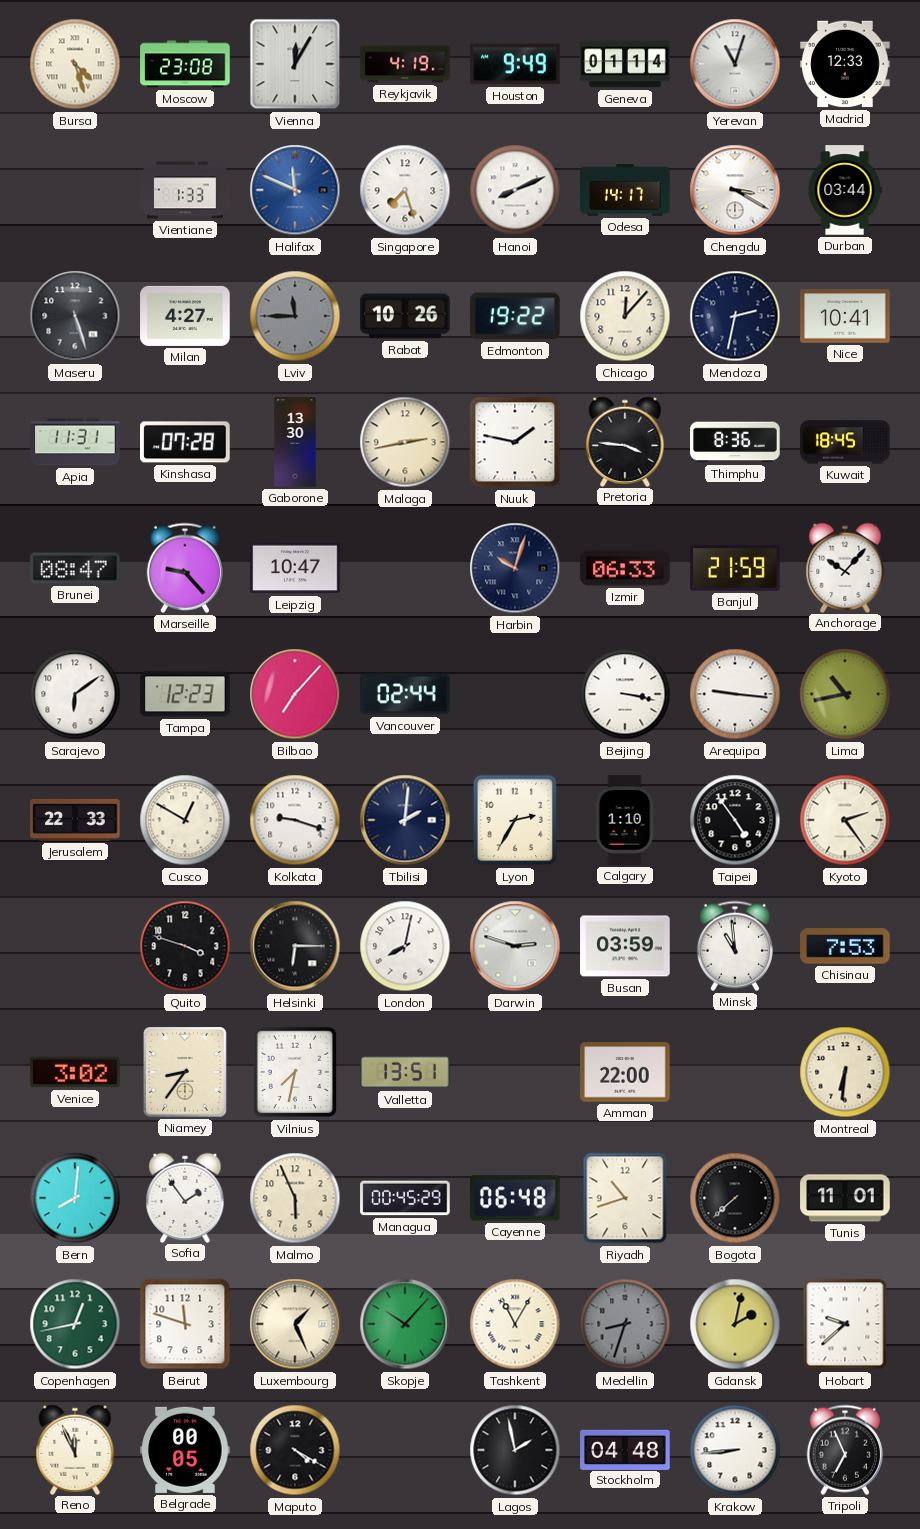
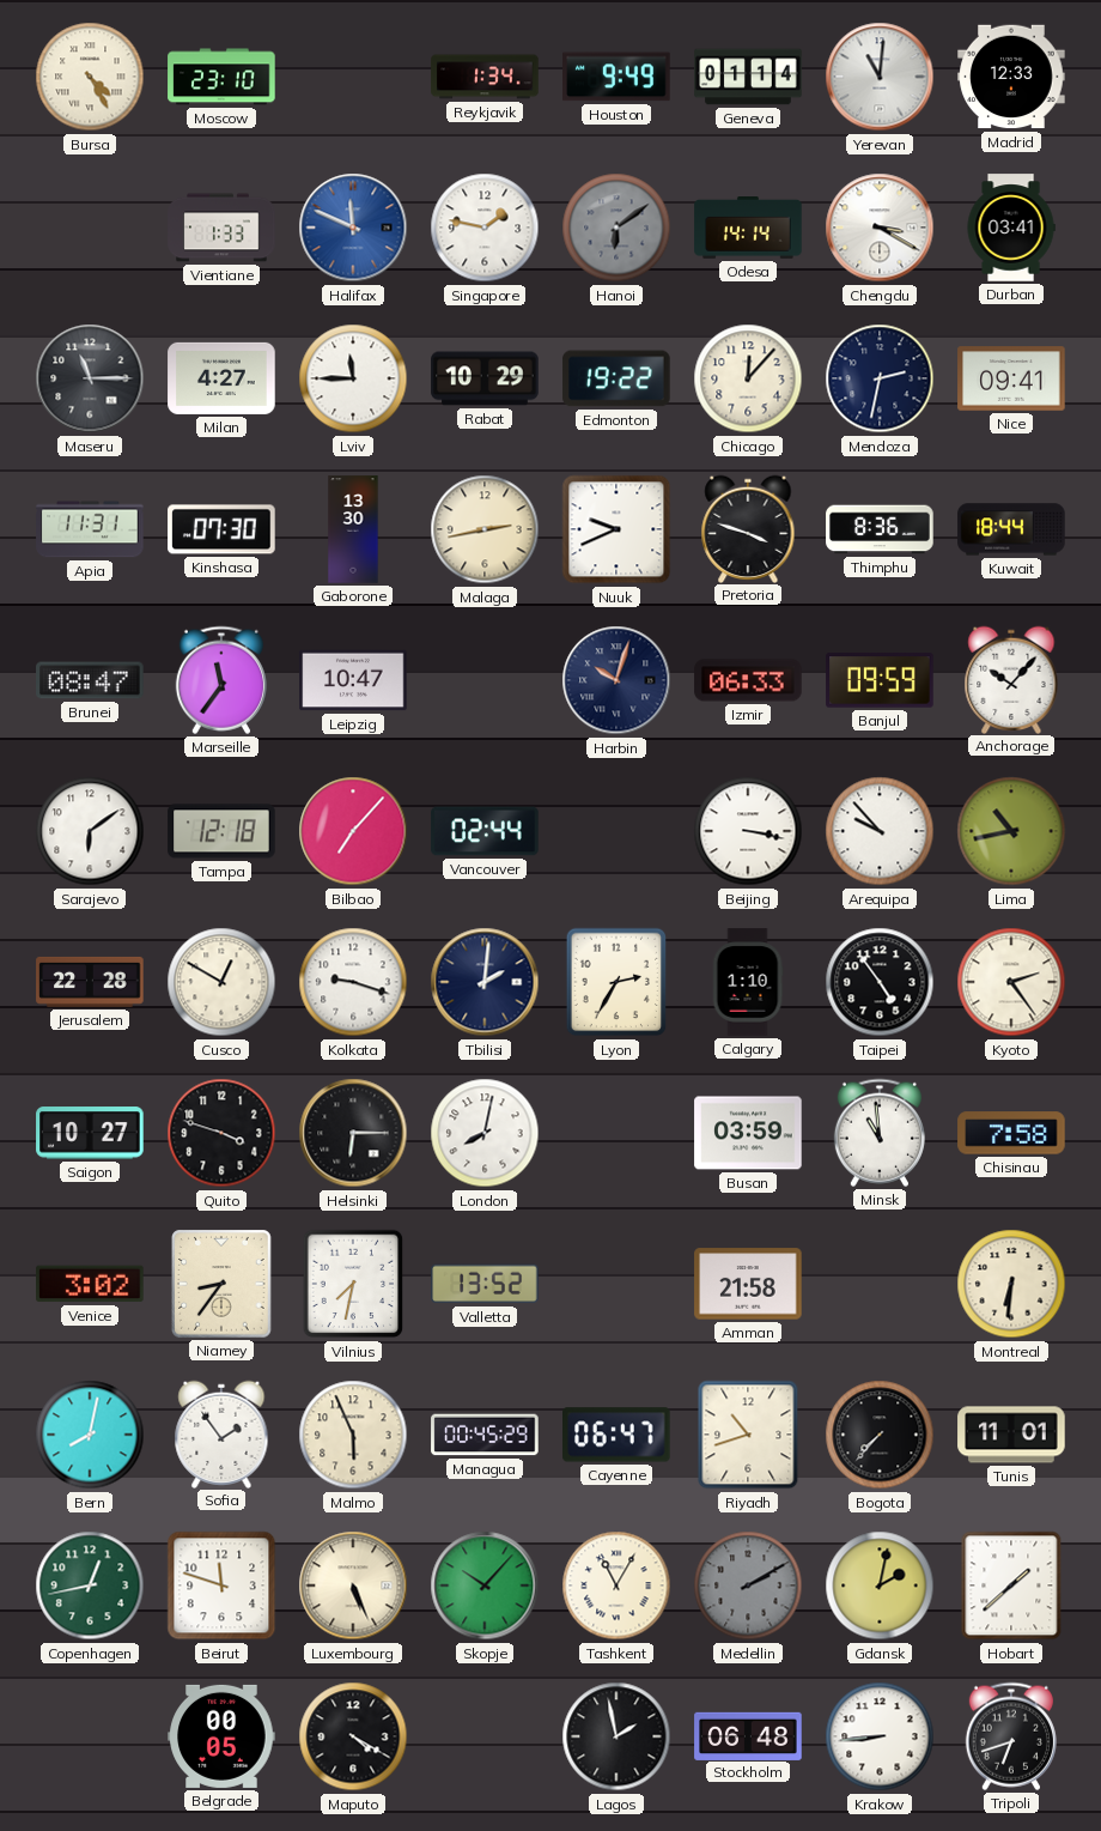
Bursa: 4:27 -> 4:25
Moscow: 23:08 -> 23:10
Vienna: 12:05 -> none
Reykjavik: 4:19 -> 1:34
Yerevan: 11:03 -> 11:01
Singapore: 7:27 -> 1:47
Hanoi: 8:11 -> 6:09
Hanoi dial: white -> grey
Odesa: 14:17 -> 14:14
Durban: 03:44 -> 03:41
Maseru: 5:27 -> 11:15
Lviv dial: grey -> white
Rabat: 10:26 -> 10:29
Nice: 10:41 -> 09:41
Kinshasa: 07:28 -> 07:30
Nuuk: 1:47 -> 9:41
Pretoria: 3:46 -> 3:48
Kuwait: 18:45 -> 18:44
Marseille: 9:23 -> 11:36
Banjul: 21:59 -> 09:59
Tampa: 12:23 -> 12:18
Arequipa: 9:16 -> 9:53
Jerusalem: 22:33 -> 22:28
Saigon: none -> 10:27
Darwin: 2:48 -> none
Chisinau: 7:53 -> 7:58
Valletta: 13:51 -> 13:52
Amman: 22:00 -> 21:58
Bern: 8:01 -> 8:02
Cayenne: 06:48 -> 06:47
Bogota: 7:38 -> 7:37
Luxembourg: 1:26 -> 5:26
Medellin: 8:33 -> 2:10
Hobart: 9:38 -> 1:38
Reno: 11:56 -> none
Stockholm: 04:48 -> 06:48
Tripoli: 6:56 -> 6:42
